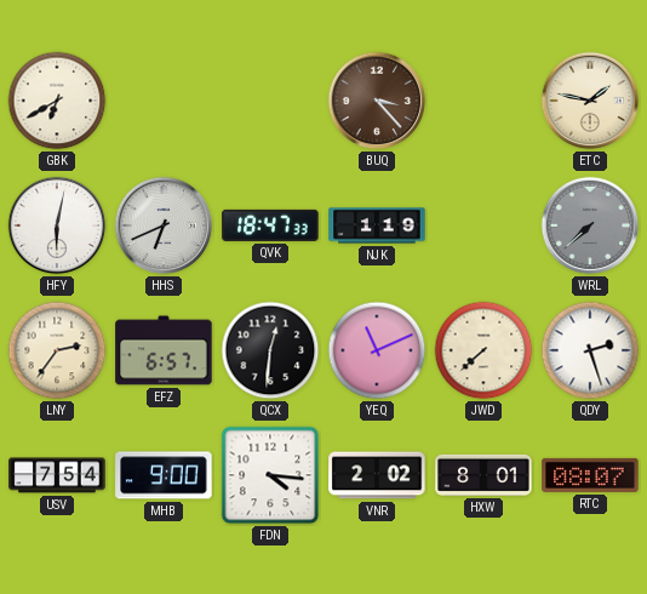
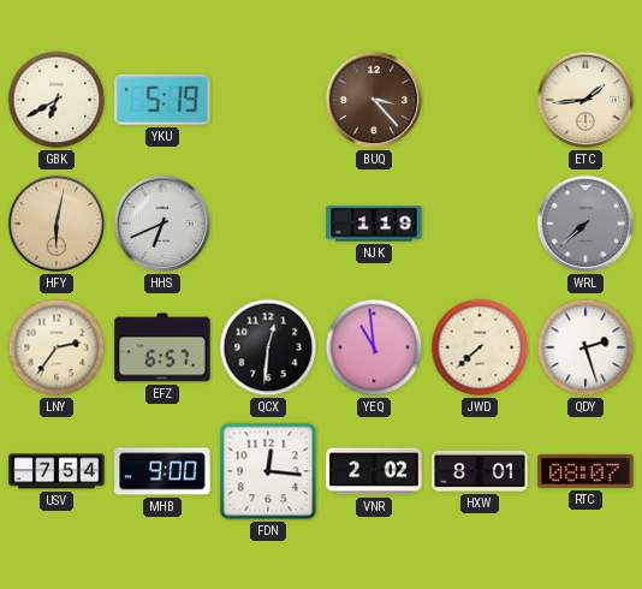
YKU: none -> 5:19
ETC: 1:47 -> 1:44
HFY dial: white -> champagne
QVK: 18:47 -> none
YEQ: 11:11 -> 10:59
FDN: 4:16 -> 12:16
